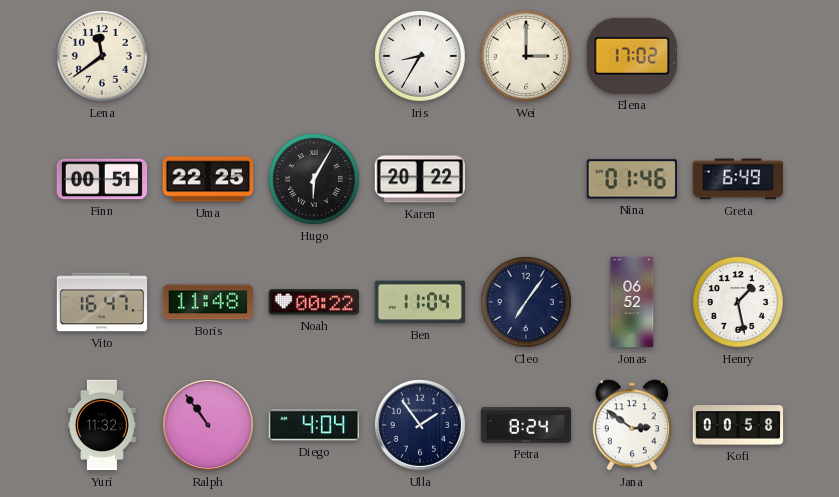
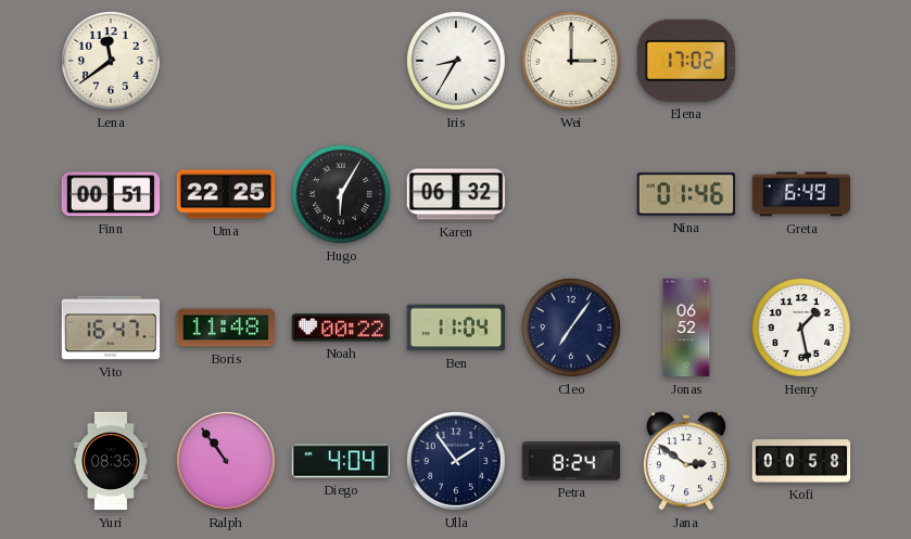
Karen: 20:22 -> 06:32
Yuri: 11:32 -> 08:35
